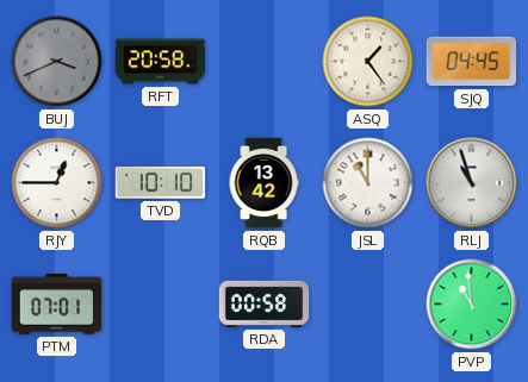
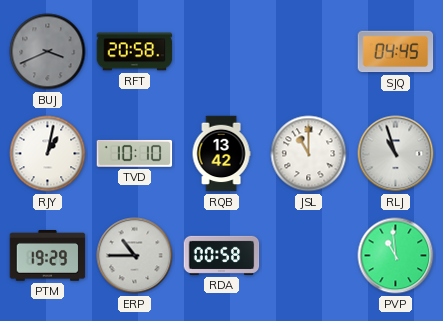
ASQ: 1:24 -> none
RJY: 12:45 -> 1:02
PTM: 07:01 -> 19:29
ERP: none -> 10:45
